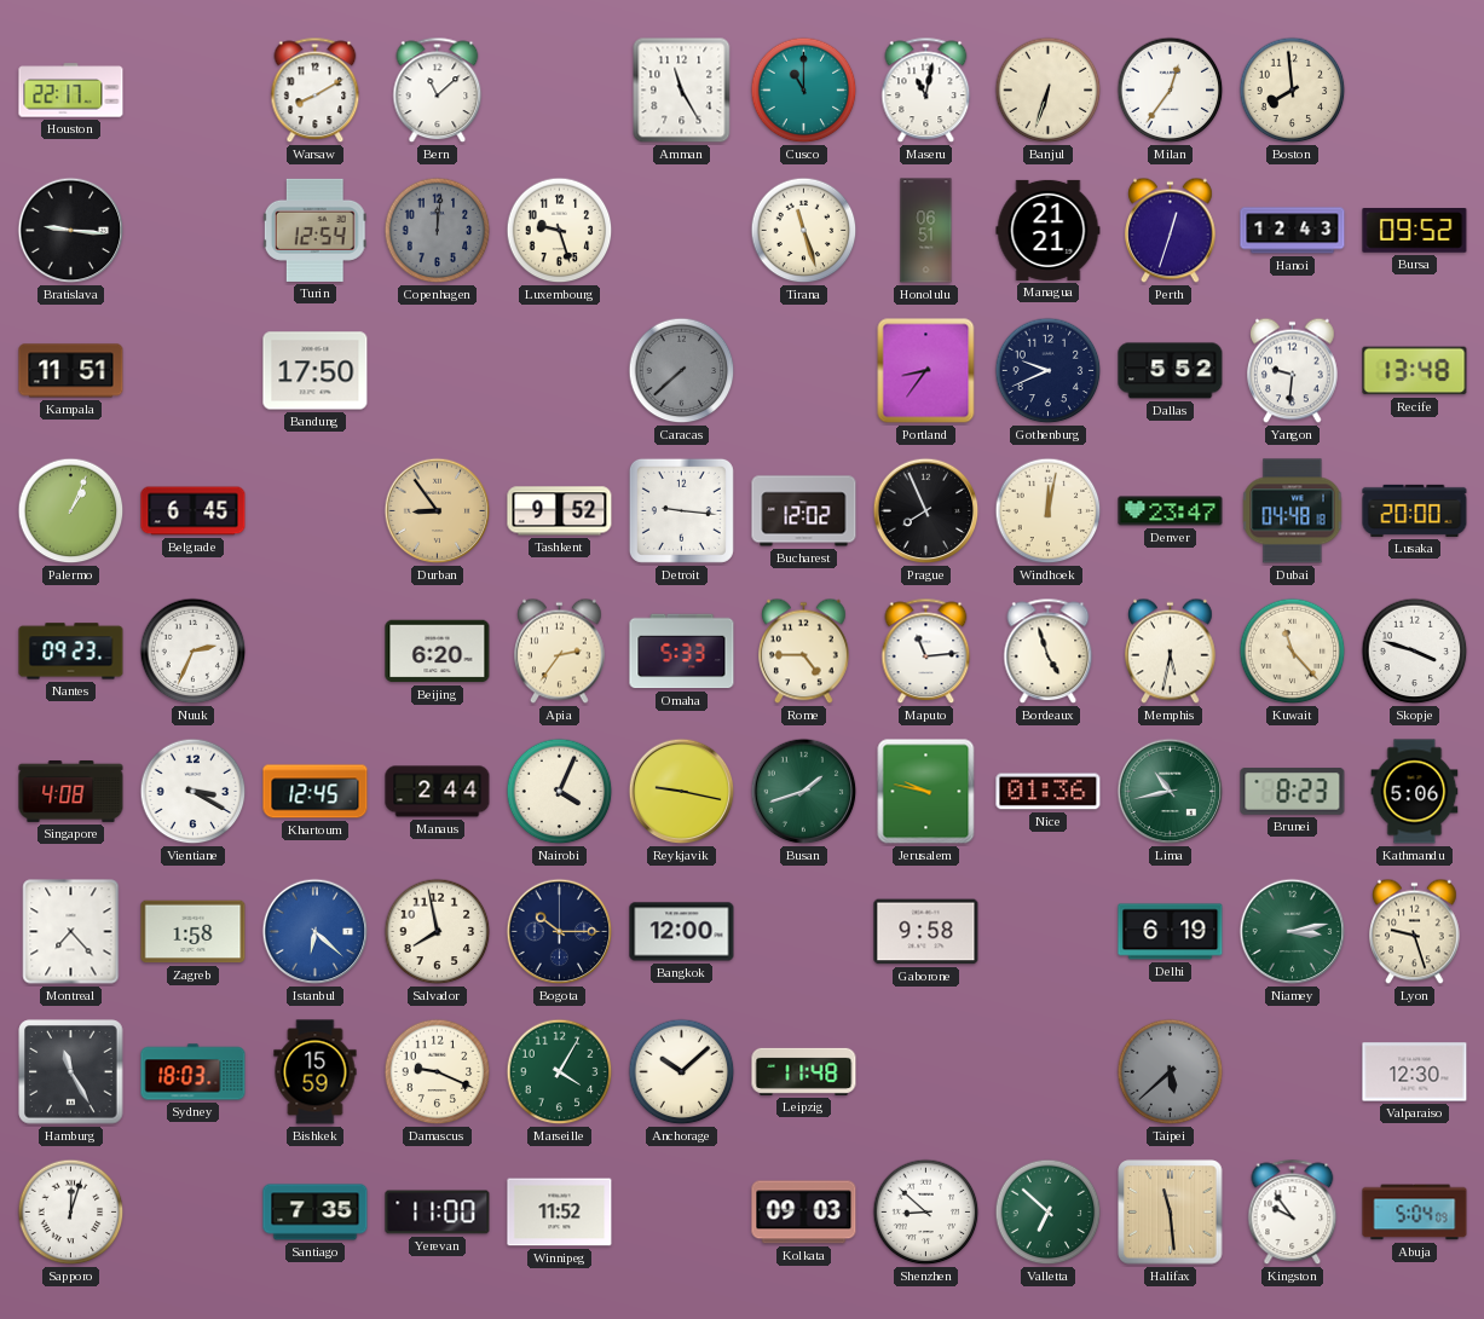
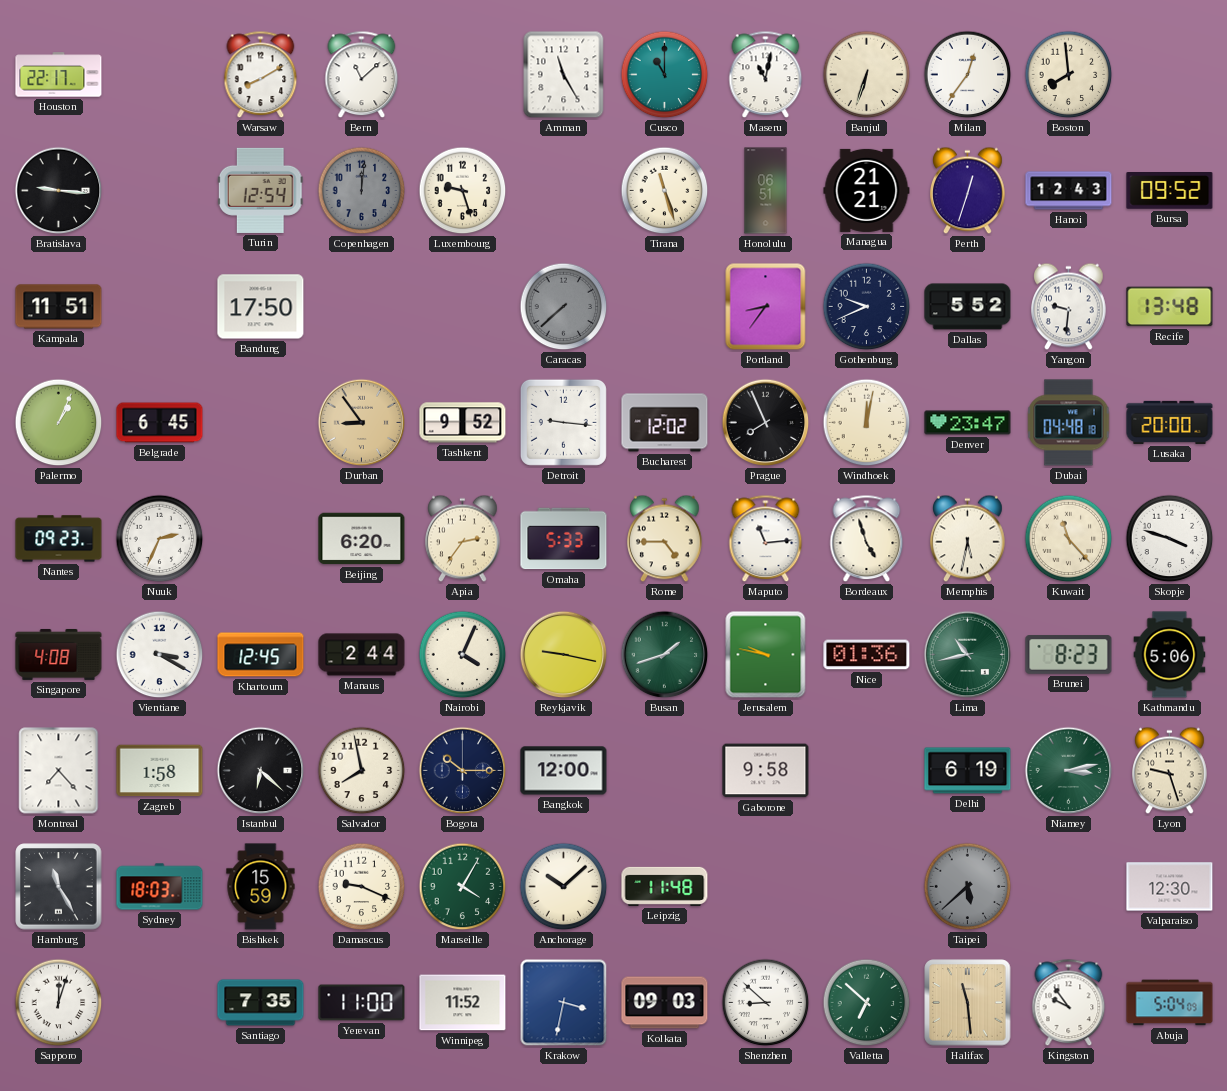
Istanbul dial: blue -> black
Krakow: none -> 3:32
